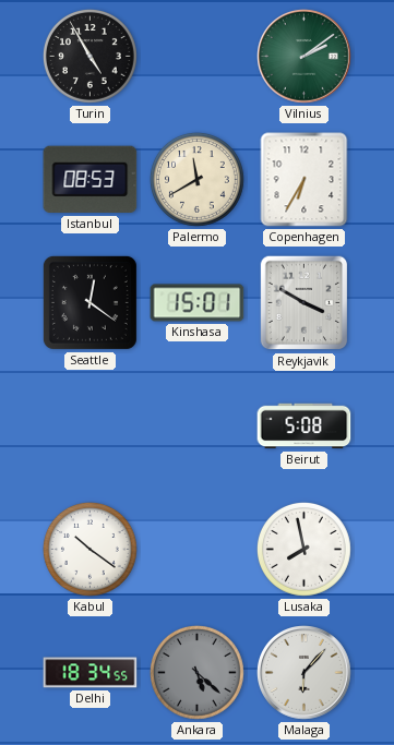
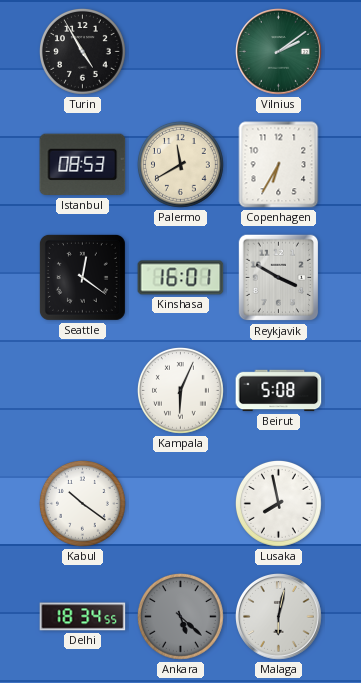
Kinshasa: 15:01 -> 16:01
Kampala: none -> 6:04
Malaga: 6:07 -> 6:02
